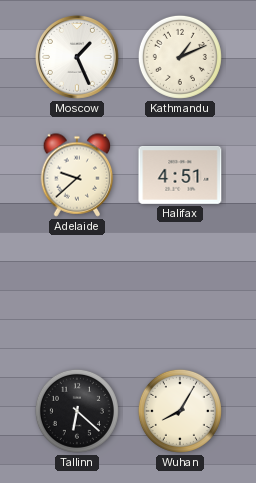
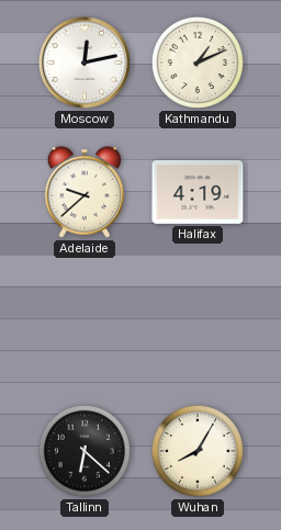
Moscow: 1:26 -> 12:13
Halifax: 4:51 -> 4:19
